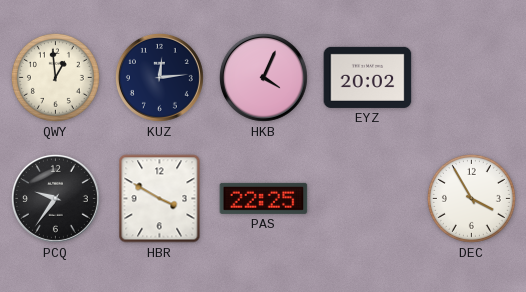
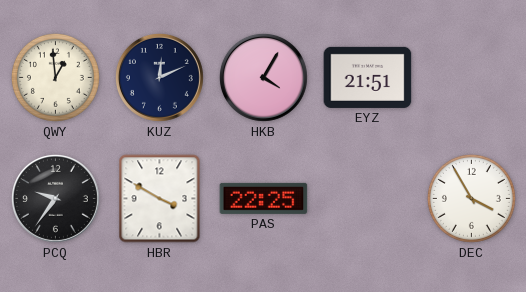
KUZ: 12:14 -> 12:11
HKB: 4:04 -> 4:05
EYZ: 20:02 -> 21:51
